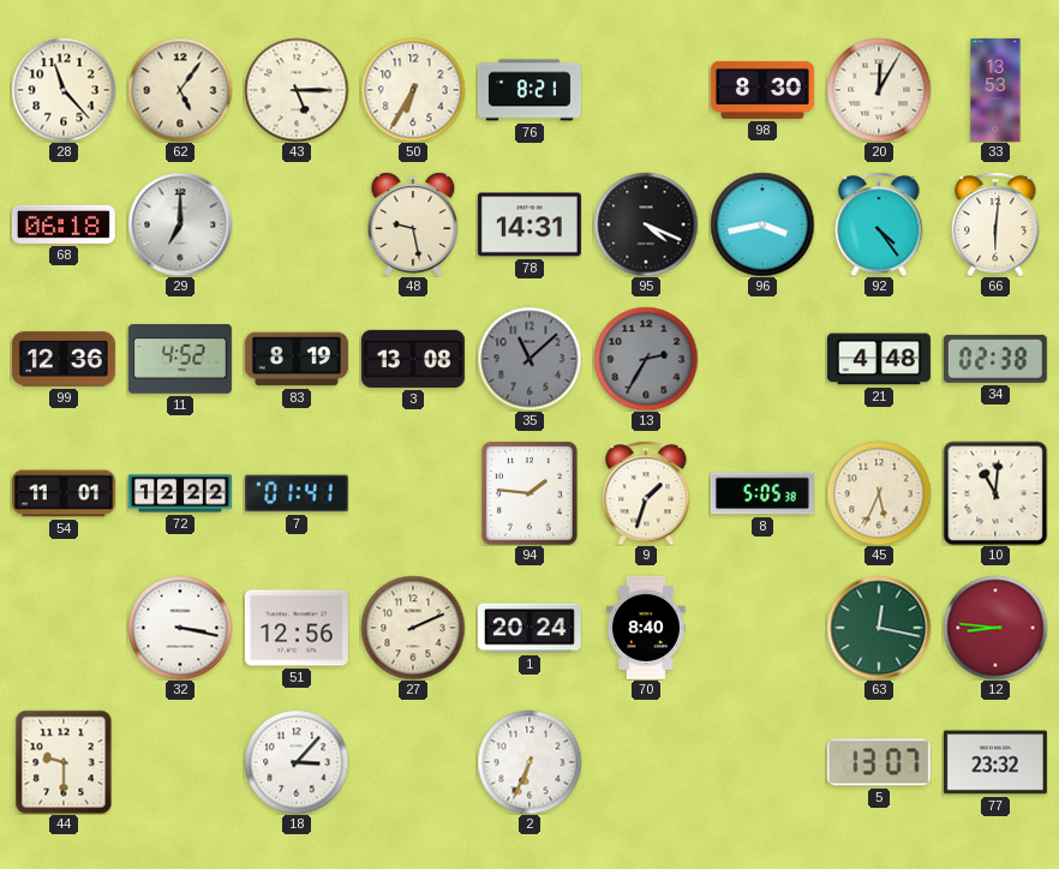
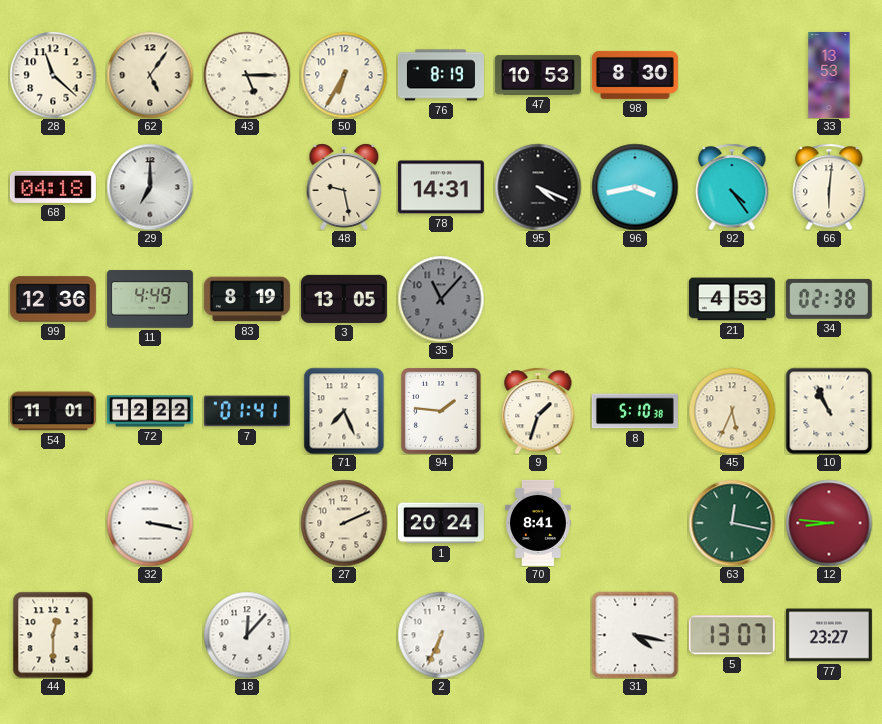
28: 11:23 -> 11:22
76: 8:21 -> 8:19
47: none -> 10:53
20: 12:05 -> none
68: 06:18 -> 04:18
11: 4:52 -> 4:49
3: 13:08 -> 13:05
35: 11:08 -> 11:07
13: 2:35 -> none
21: 4:48 -> 4:53
71: none -> 7:26
8: 5:05 -> 5:10
10: 11:01 -> 10:56
51: 12:56 -> none
70: 8:40 -> 8:41
44: 9:30 -> 12:30
18: 3:07 -> 12:07
31: none -> 4:17
77: 23:32 -> 23:27
